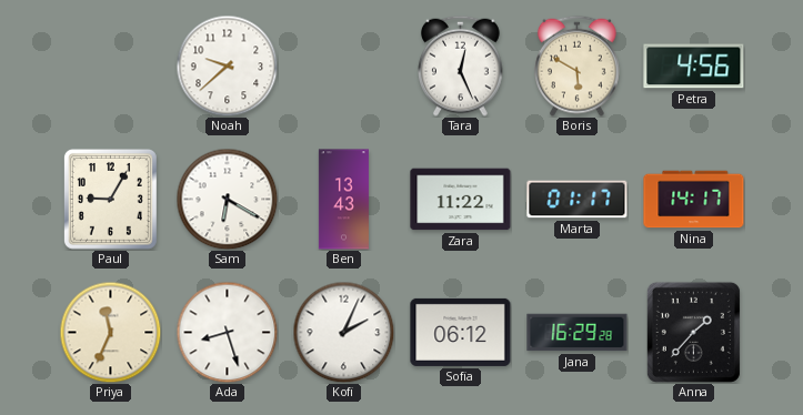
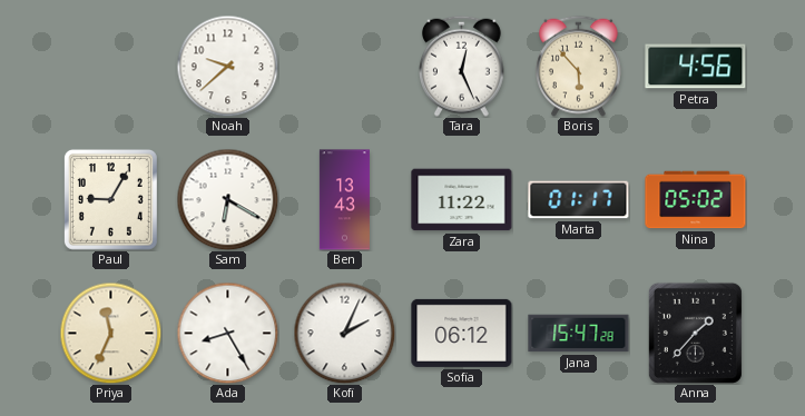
Boris: 5:50 -> 5:53
Nina: 14:17 -> 05:02
Ada: 8:27 -> 8:25
Jana: 16:29 -> 15:47
